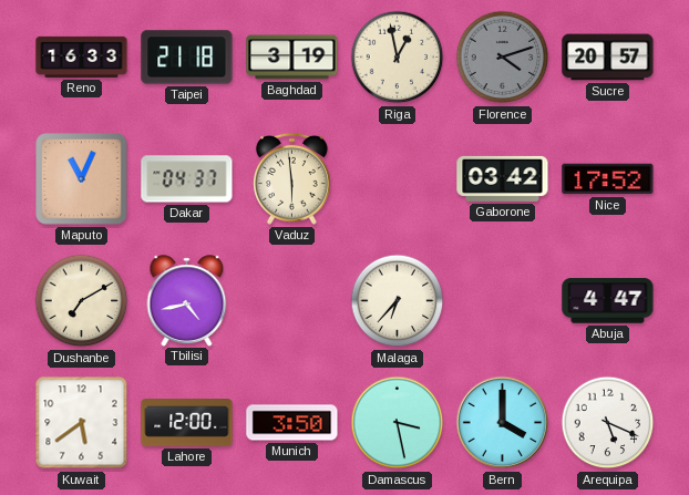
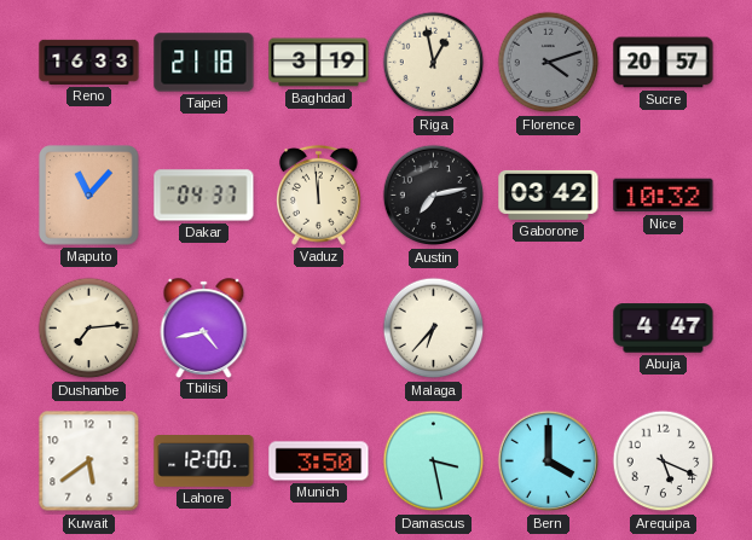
Maputo: 11:04 -> 11:07
Vaduz: 5:59 -> 11:59
Austin: none -> 7:13
Nice: 17:52 -> 10:32
Dushanbe: 7:10 -> 7:14
